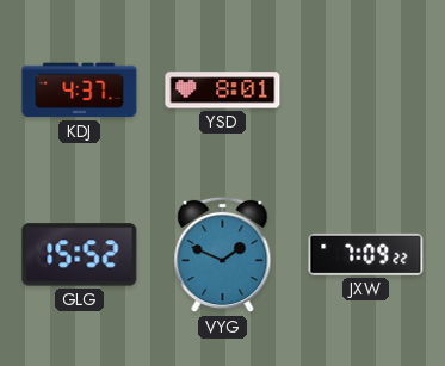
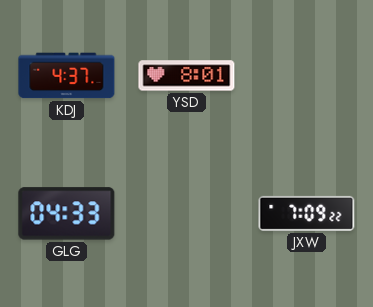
GLG: 15:52 -> 04:33
VYG: 1:49 -> none
